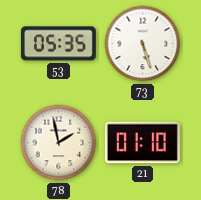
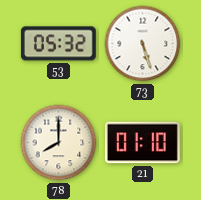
53: 05:35 -> 05:32
78: 1:58 -> 8:00
